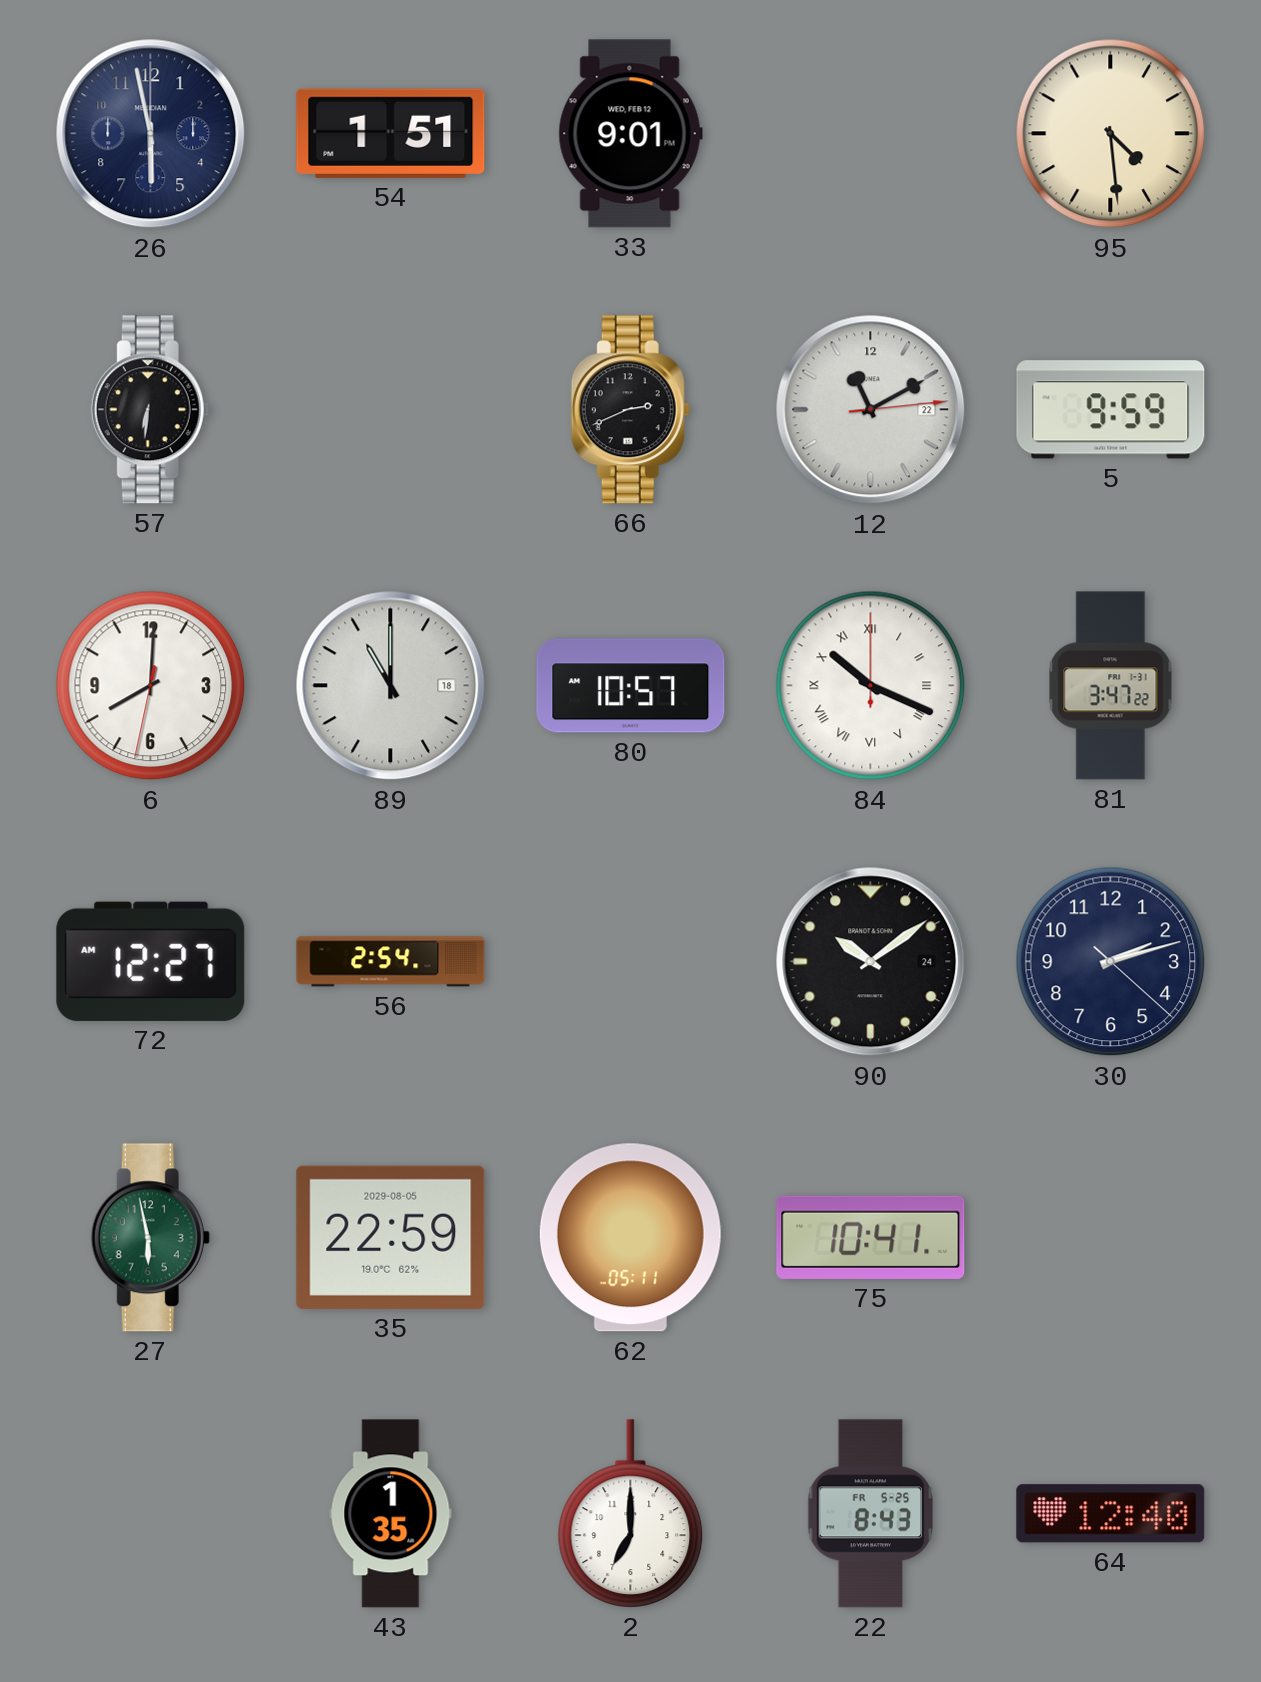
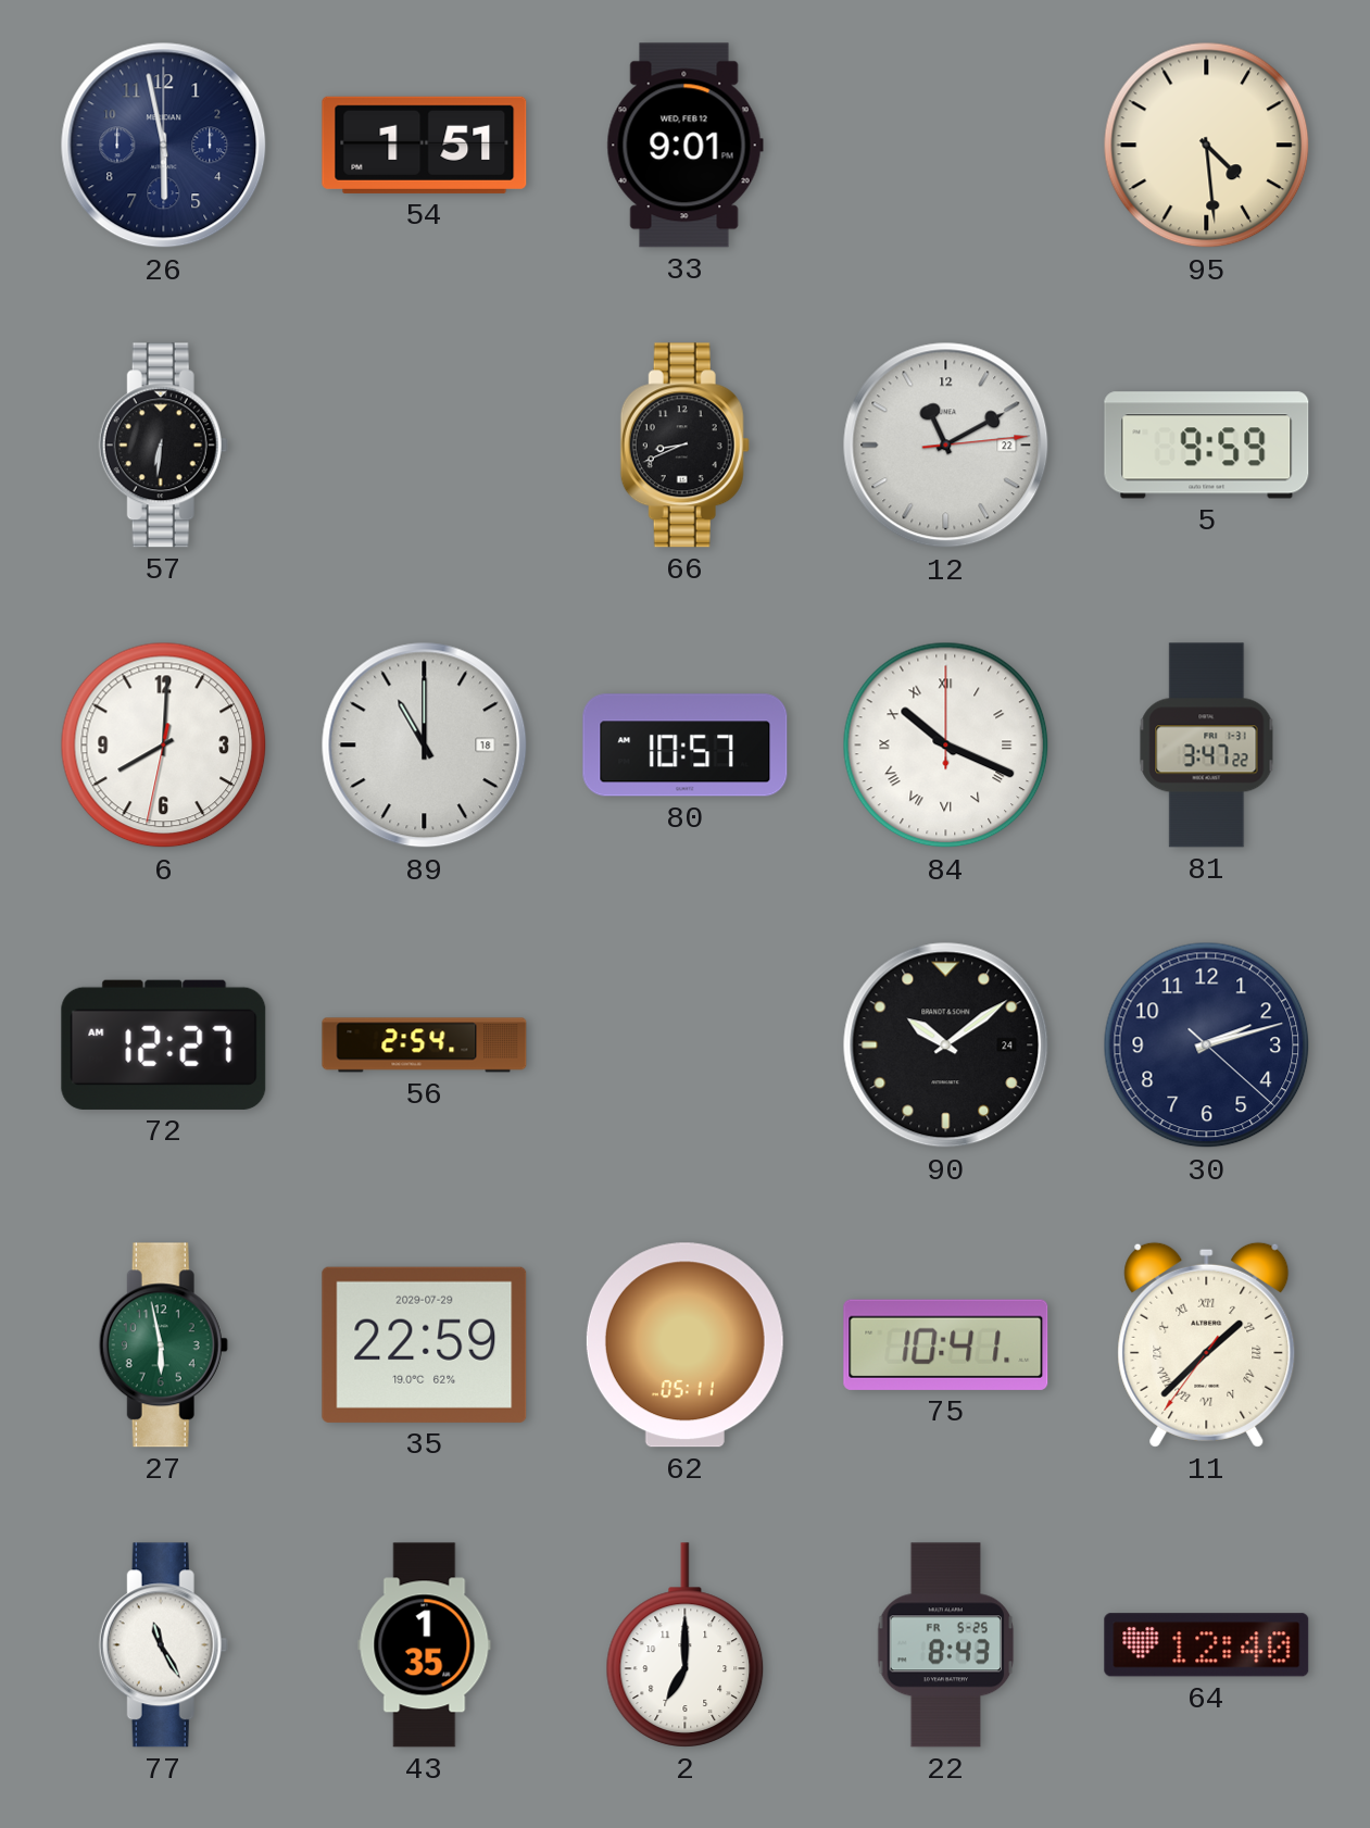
66: 2:41 -> 8:41
35 date: 2029-08-05 -> 2029-07-29
11: none -> 1:37
77: none -> 11:25
